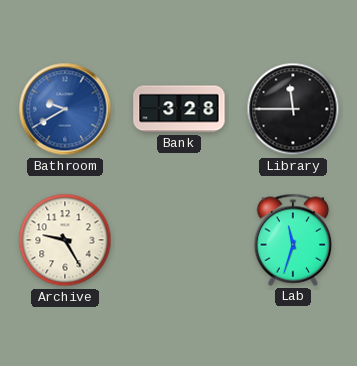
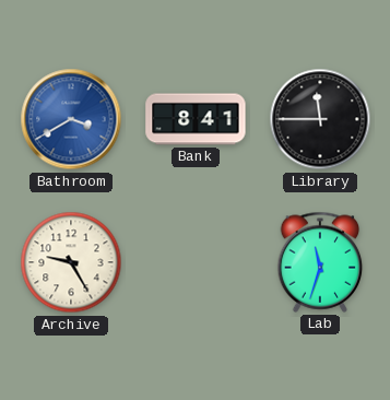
Bathroom: 9:40 -> 3:40
Bank: 3:28 -> 8:41
